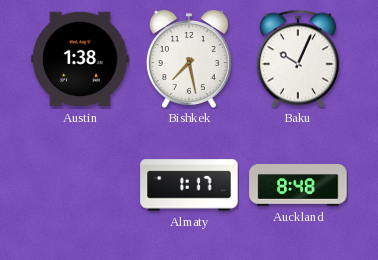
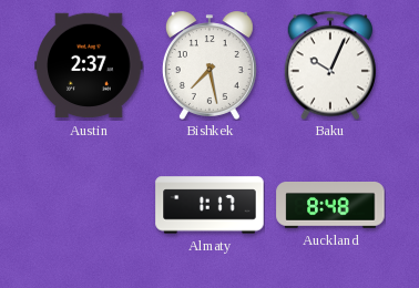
Austin: 1:38 -> 2:37
